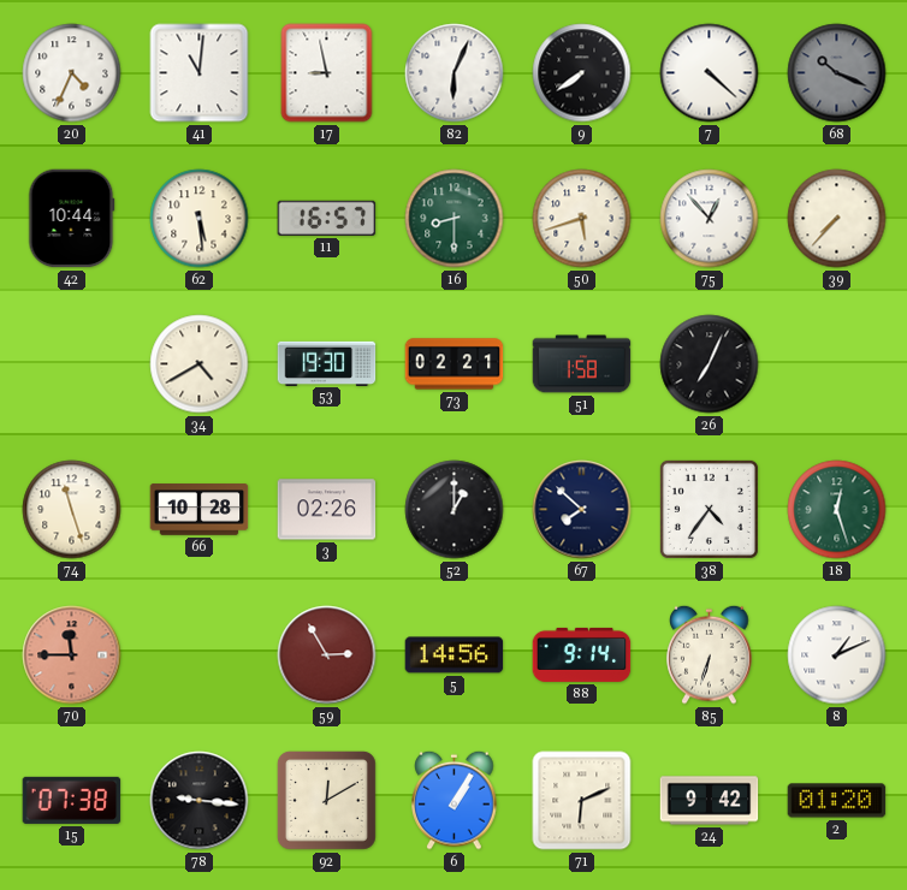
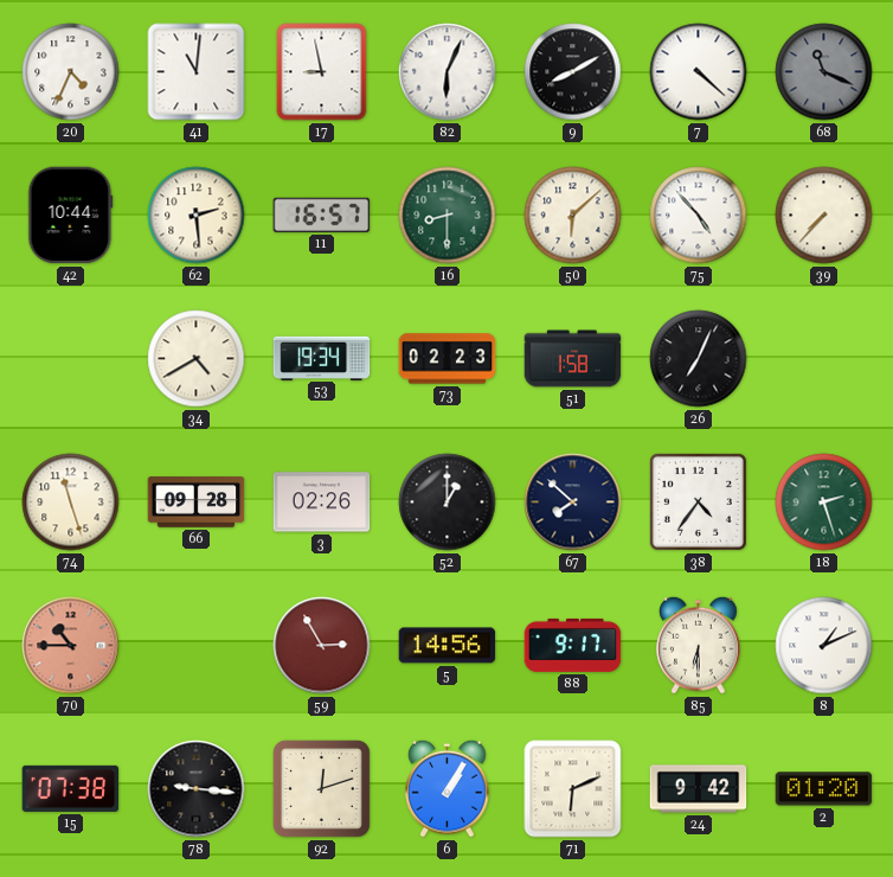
9: 7:39 -> 8:10
68: 10:19 -> 11:19
62: 5:29 -> 2:29
50: 5:42 -> 6:08
75: 12:53 -> 4:53
53: 19:30 -> 19:34
73: 02:21 -> 02:23
66: 10:28 -> 09:28
18: 12:27 -> 2:27
70: 11:45 -> 10:45
88: 9:14 -> 9:17
85: 6:33 -> 6:30
92: 12:10 -> 12:12
